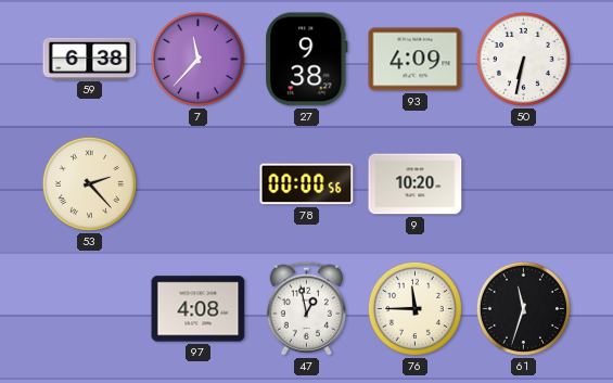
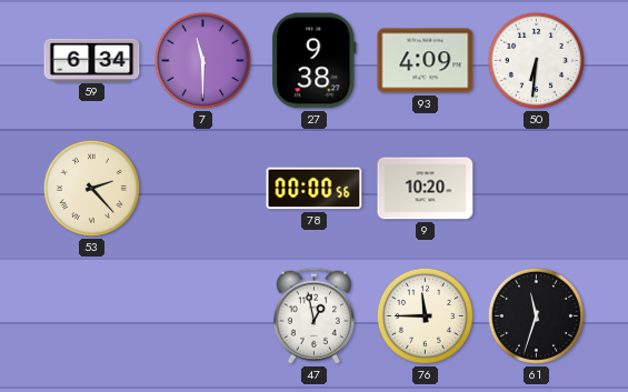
59: 6:38 -> 6:34
7: 11:37 -> 11:30
50: 6:32 -> 6:31
97: 4:08 -> none
